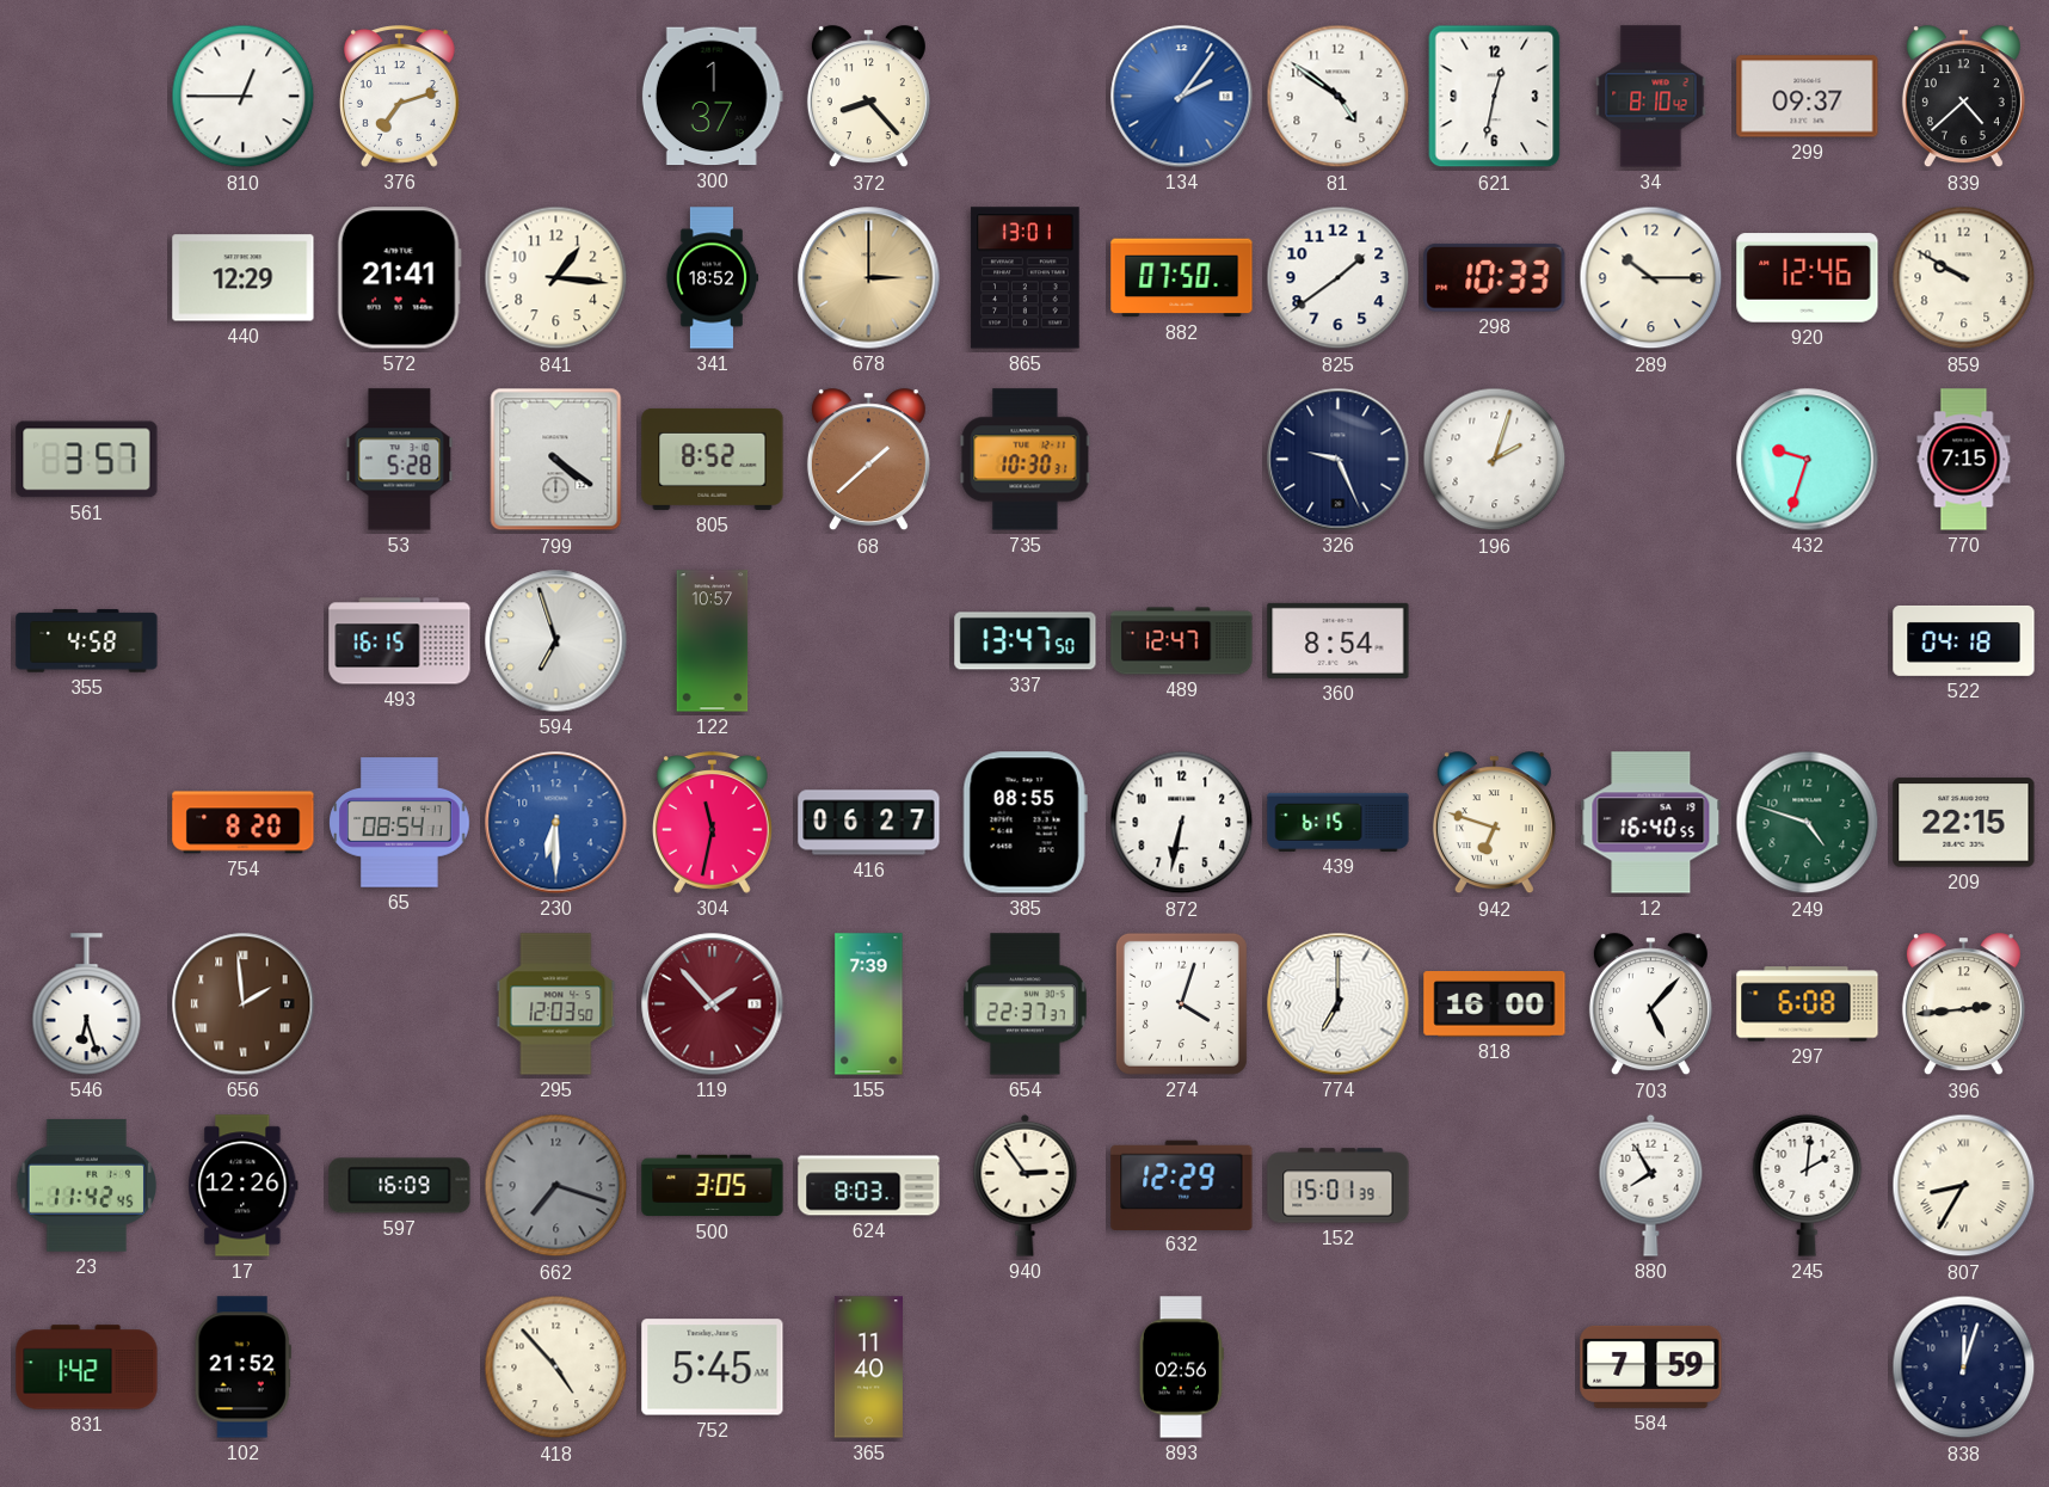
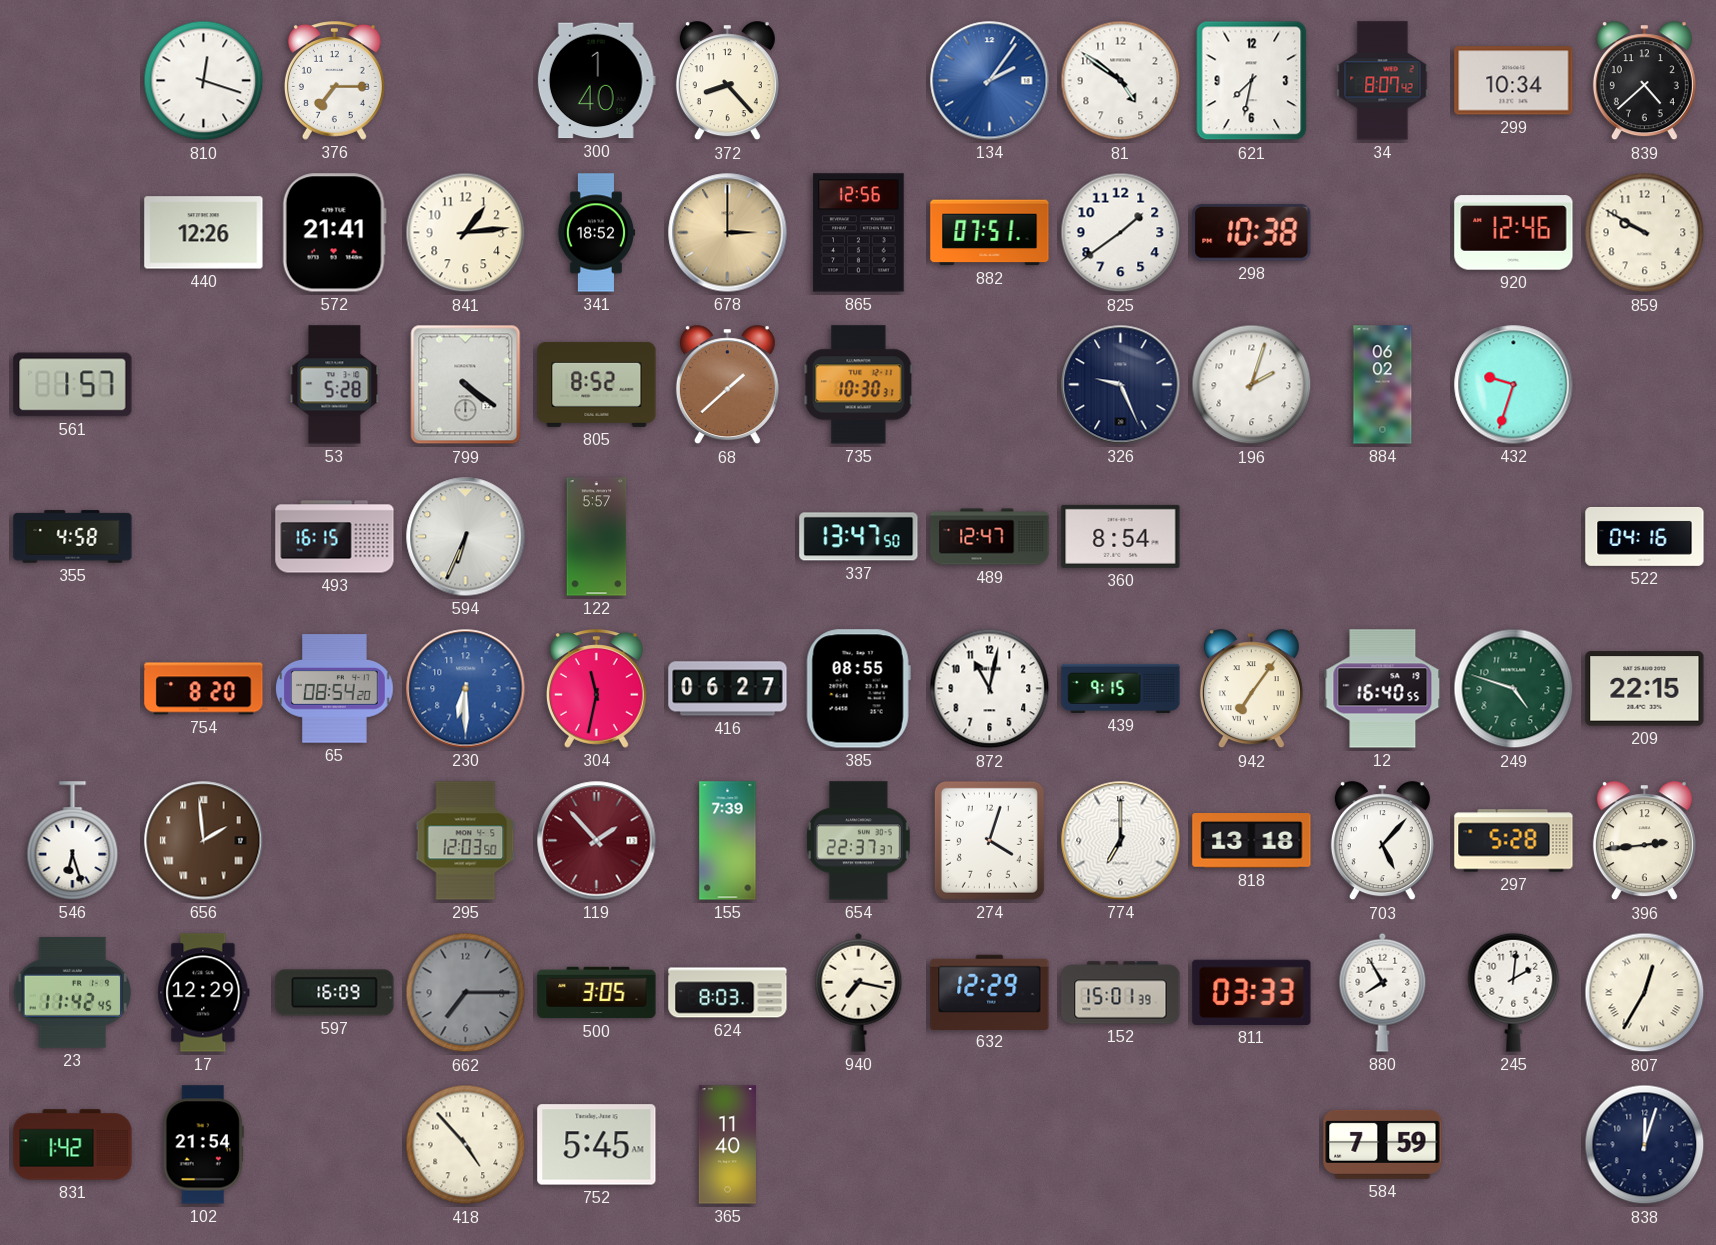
810: 12:45 -> 12:18
376: 7:12 -> 7:15
300: 1:37 -> 1:40
621: 12:32 -> 7:32
34: 8:10 -> 8:07
299: 09:37 -> 10:34
440: 12:29 -> 12:26
841: 1:16 -> 1:14
865: 13:01 -> 12:56
882: 07:50 -> 07:51
298: 10:33 -> 10:38
289: 10:15 -> none
561: 3:57 -> 1:57
884: none -> 06:02
770: 7:15 -> none
594: 6:57 -> 6:34
122: 10:57 -> 5:57
522: 04:18 -> 04:16
65: 08:54:11 -> 08:54:20
872: 6:32 -> 11:02
439: 6:15 -> 9:15
942: 6:48 -> 7:06
818: 16:00 -> 13:18
297: 6:08 -> 5:28
17: 12:26 -> 12:29
662: 7:18 -> 7:15
940: 2:54 -> 7:17
811: none -> 03:33
807: 8:35 -> 12:35
102: 21:52 -> 21:54
893: 02:56 -> none
